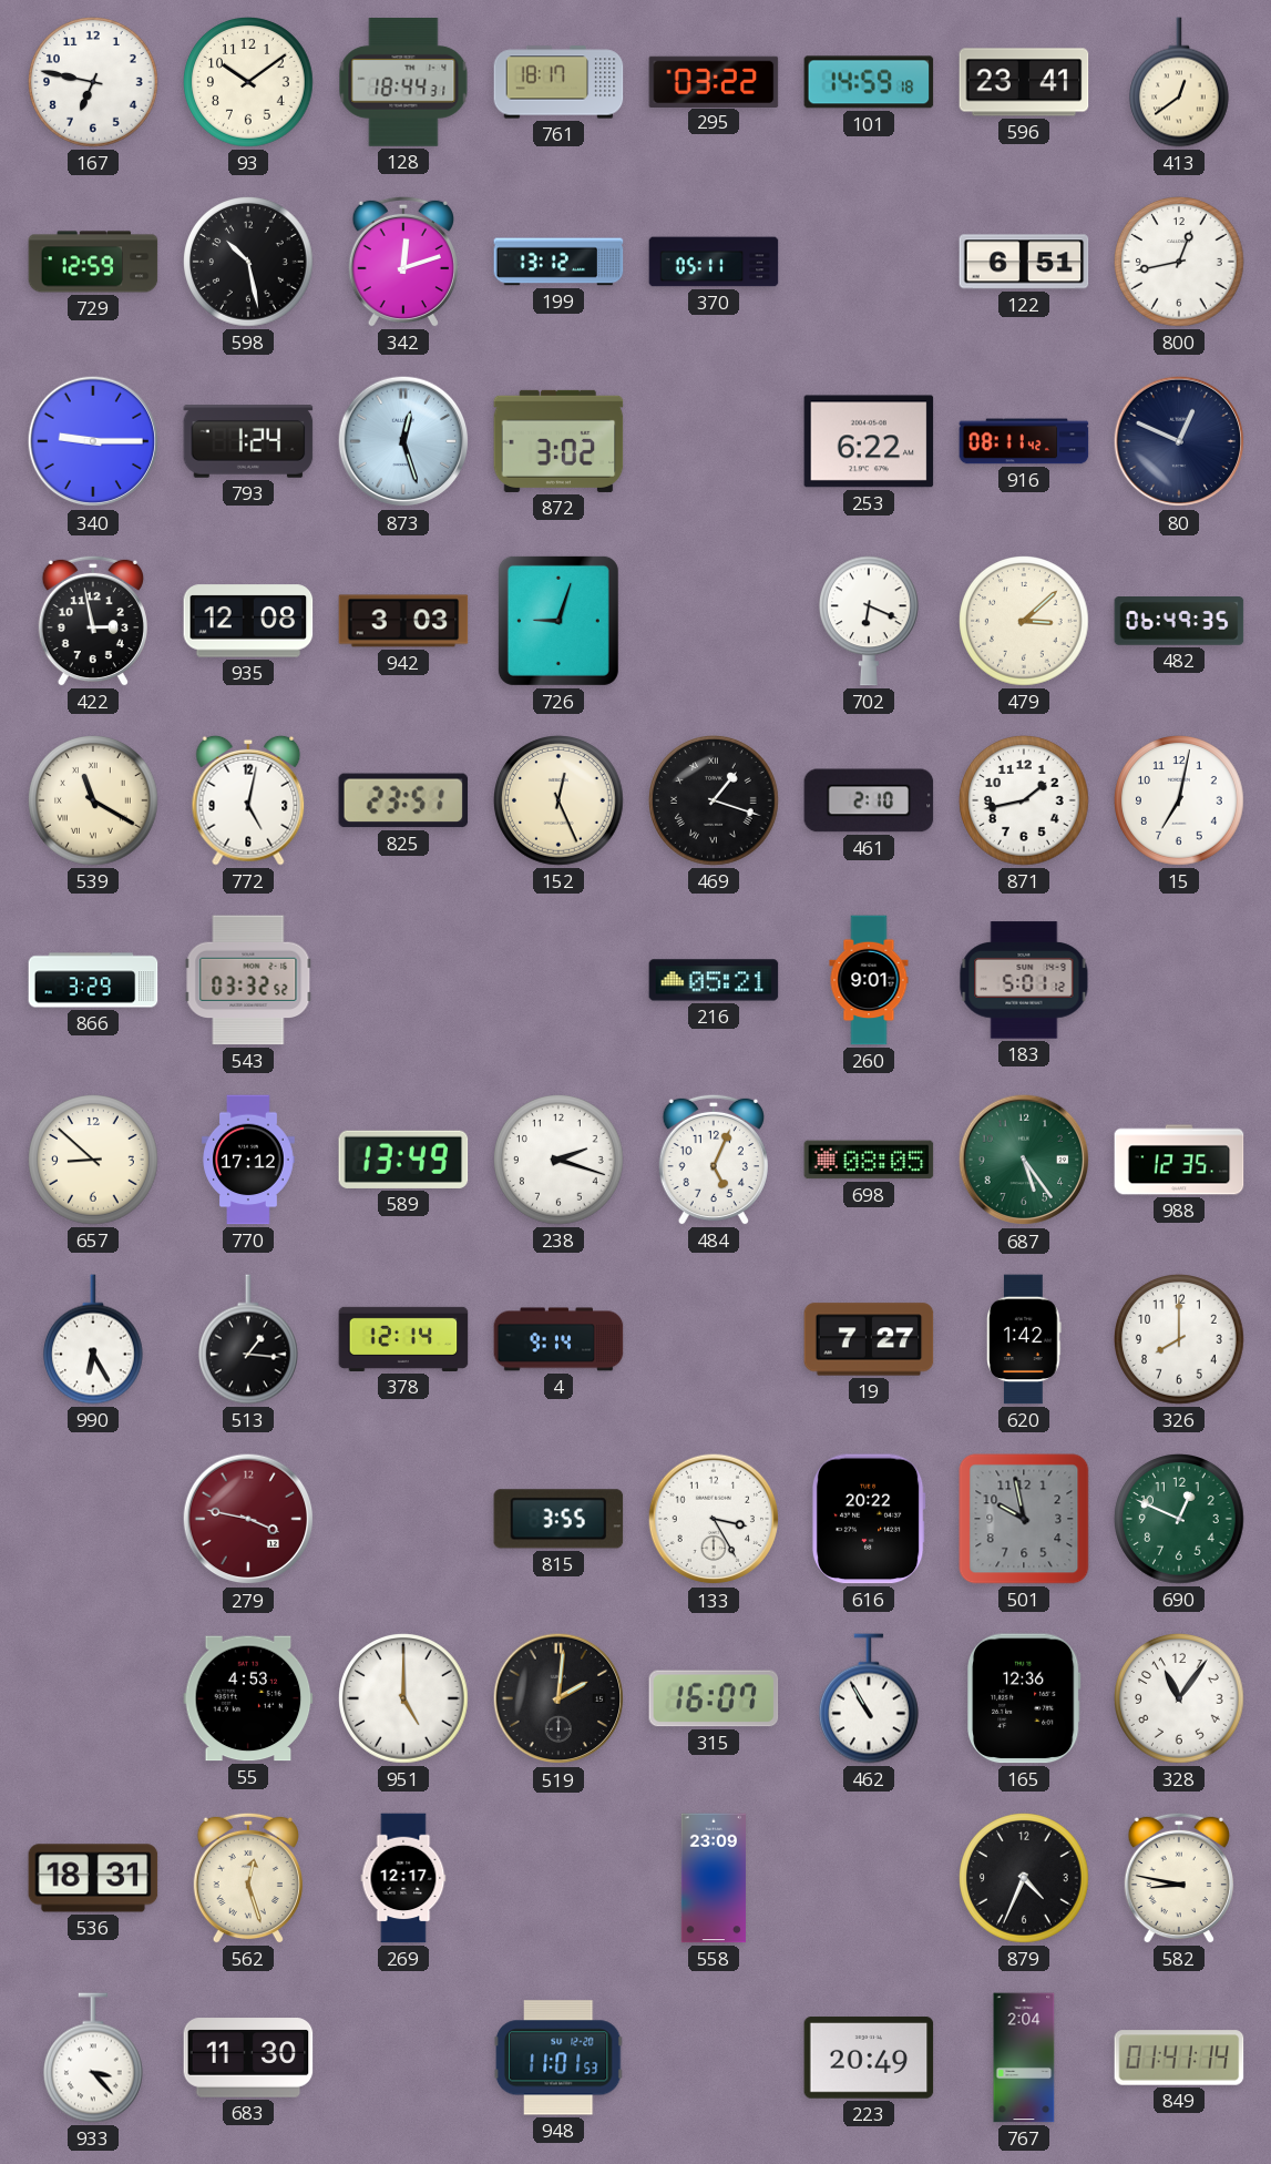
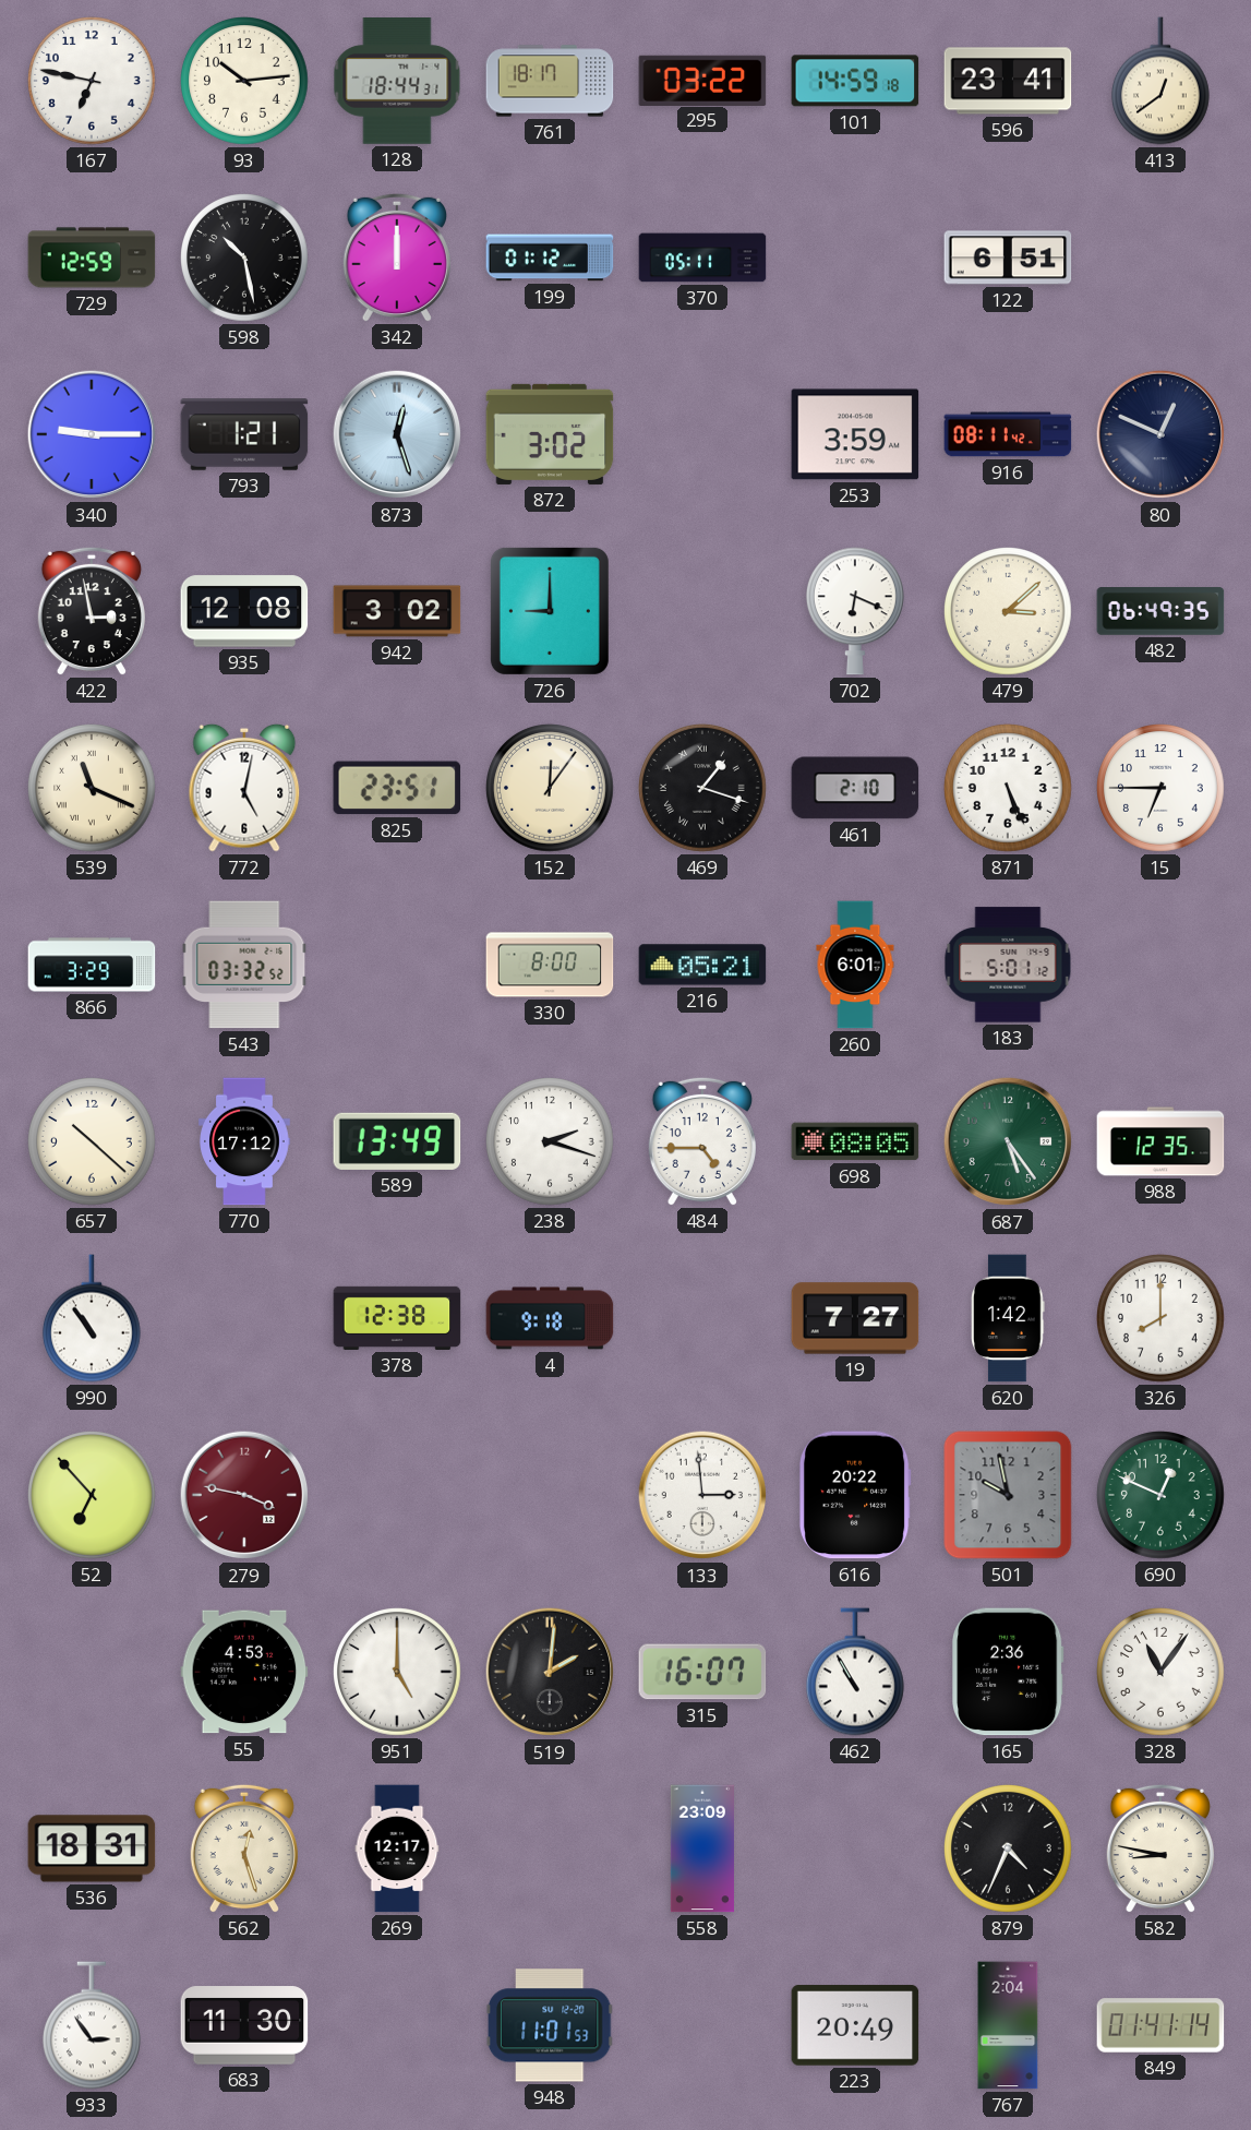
93: 10:09 -> 10:14
342: 12:12 -> 12:00
199: 13:12 -> 01:12
800: 12:43 -> none
793: 1:24 -> 1:21
253: 6:22 -> 3:59
942: 3:03 -> 3:02
726: 9:03 -> 9:00
539: 11:20 -> 11:19
152: 12:26 -> 12:06
871: 1:43 -> 5:26
15: 7:02 -> 6:45
330: none -> 8:00
260: 9:01 -> 6:01
657: 8:52 -> 10:22
484: 5:04 -> 4:45
990: 6:25 -> 10:54
513: 1:16 -> none
378: 12:14 -> 12:38
4: 9:14 -> 9:18
52: none -> 6:53
815: 3:55 -> none
133: 3:25 -> 2:59
165: 12:36 -> 2:36
933: 3:23 -> 2:54
